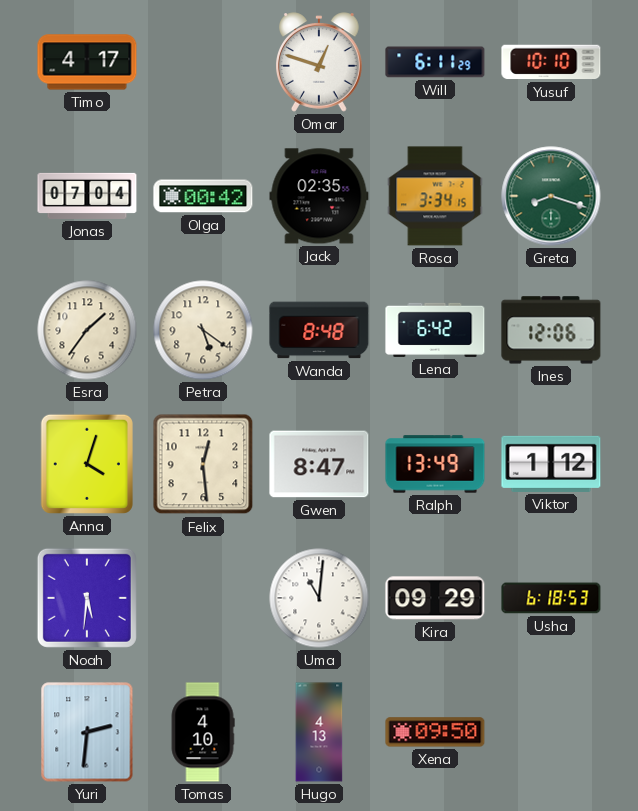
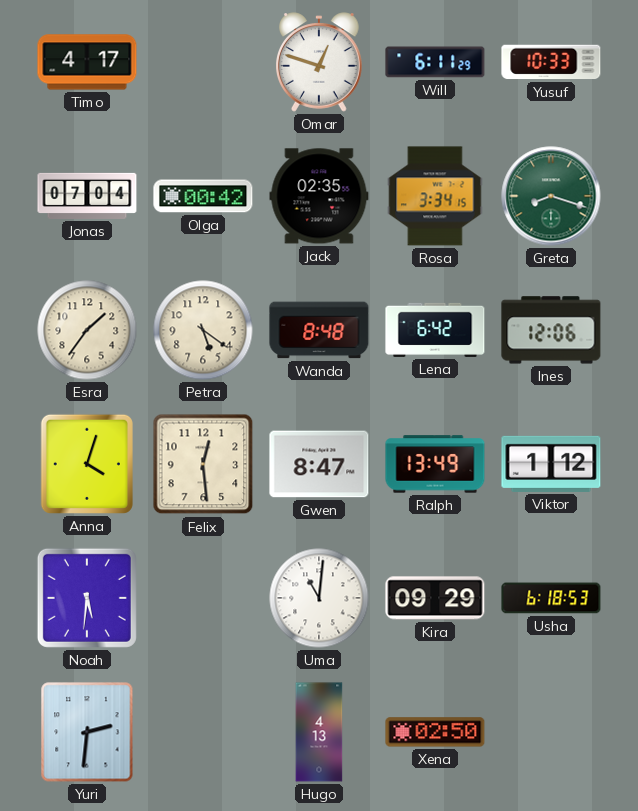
Yusuf: 10:10 -> 10:33
Tomas: 4:10 -> none
Xena: 09:50 -> 02:50
